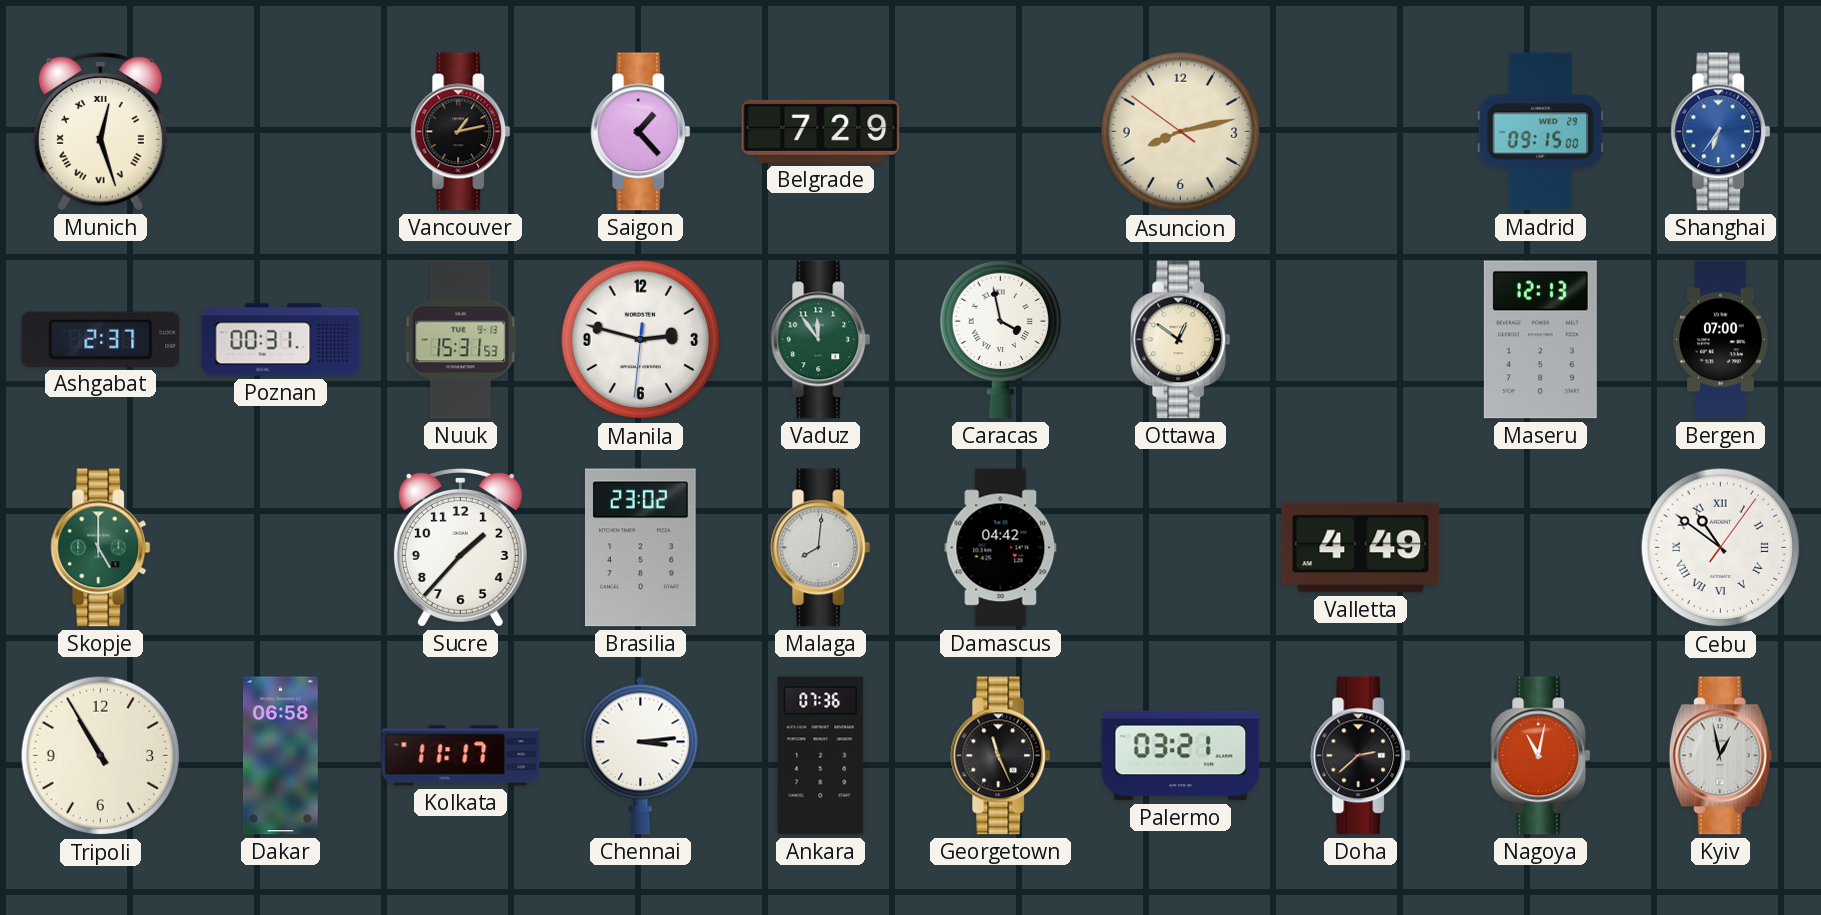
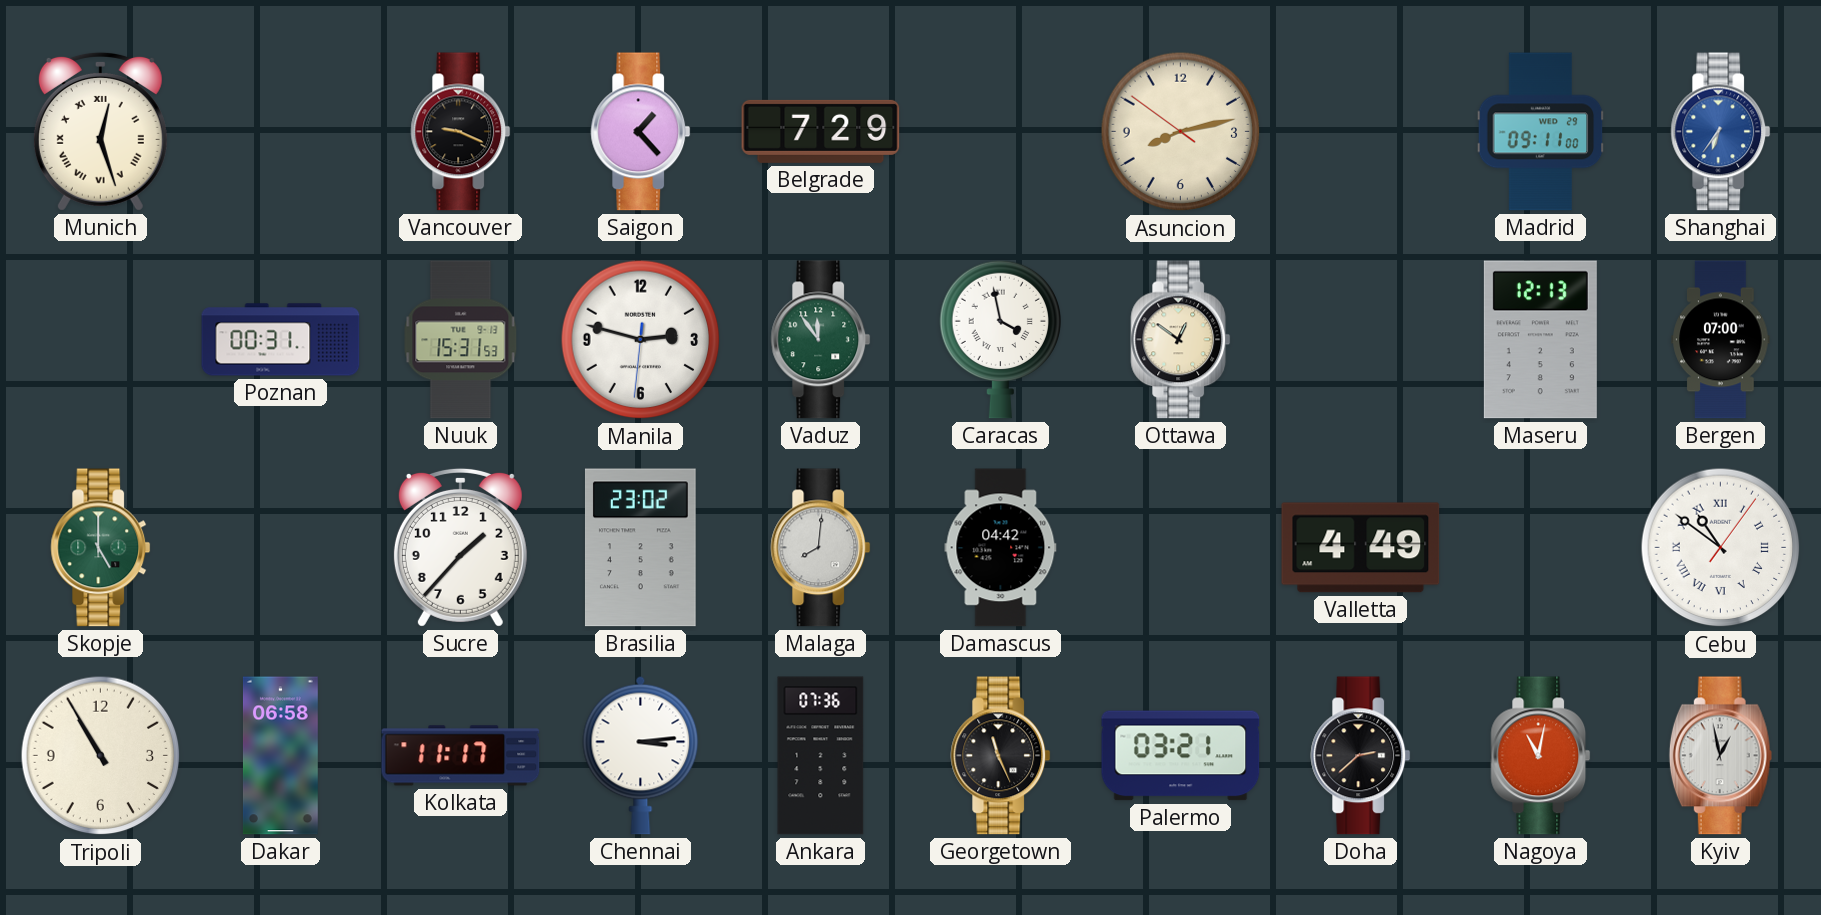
Vancouver: 1:13 -> 9:19
Madrid: 09:15 -> 09:11
Ashgabat: 2:37 -> none
